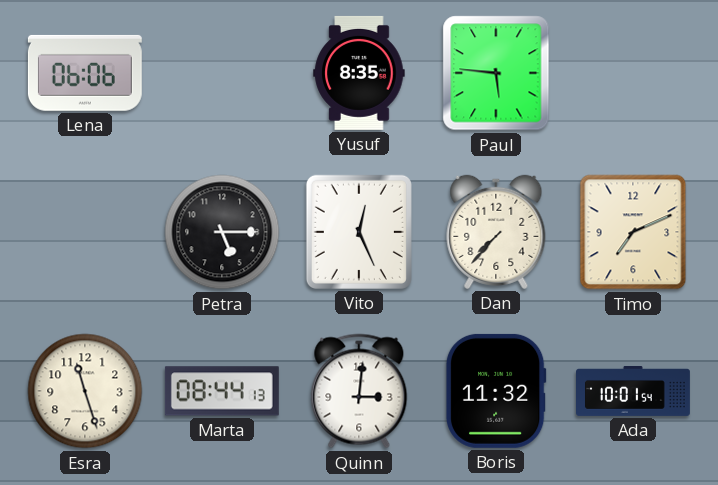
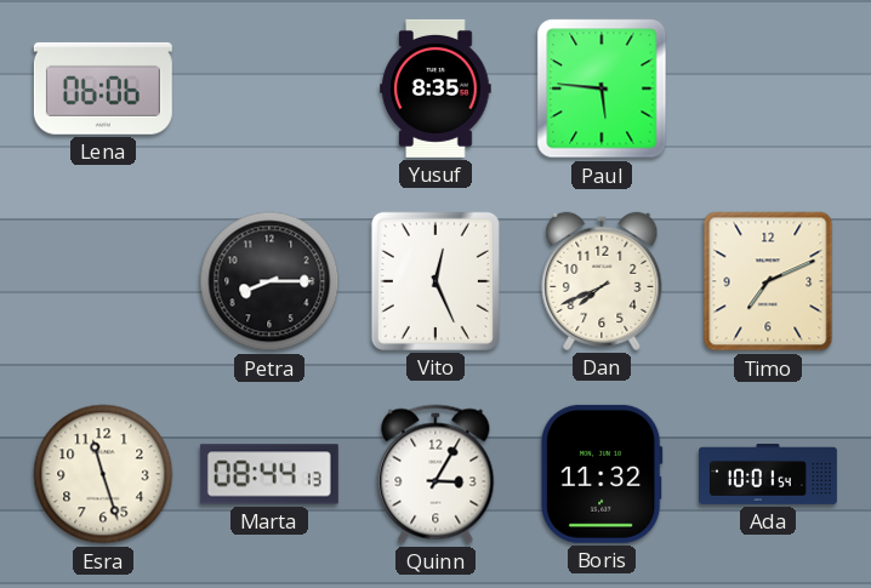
Petra: 5:15 -> 8:15
Dan: 7:37 -> 7:41
Quinn: 3:01 -> 3:05
